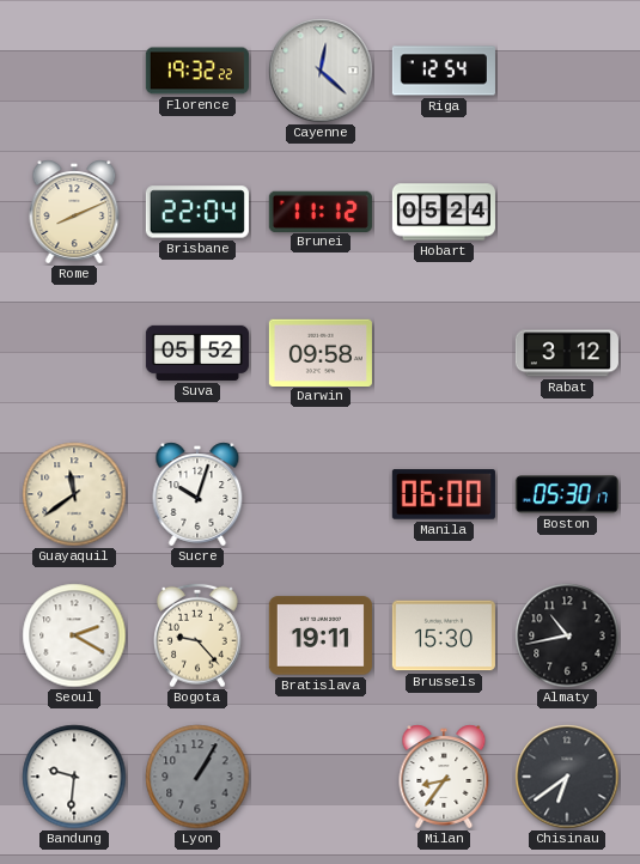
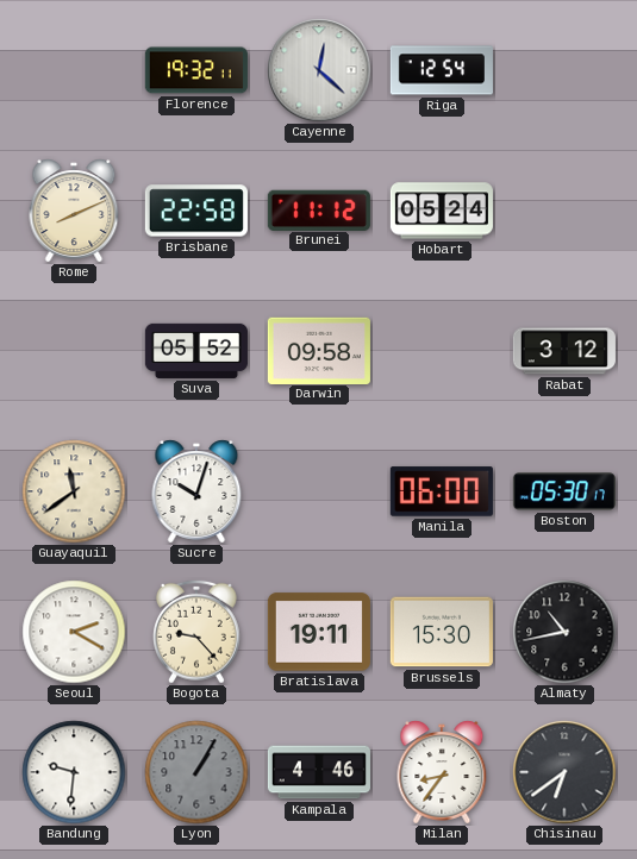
Florence: 19:32:22 -> 19:32:11
Brisbane: 22:04 -> 22:58
Kampala: none -> 4:46
